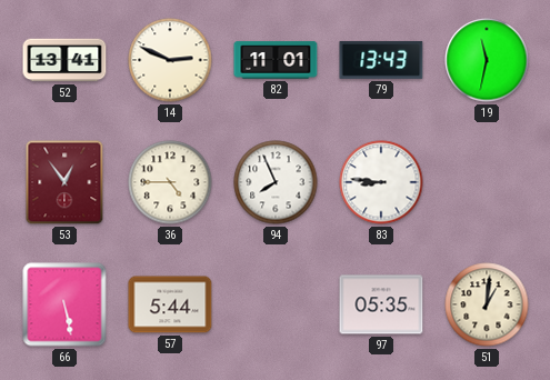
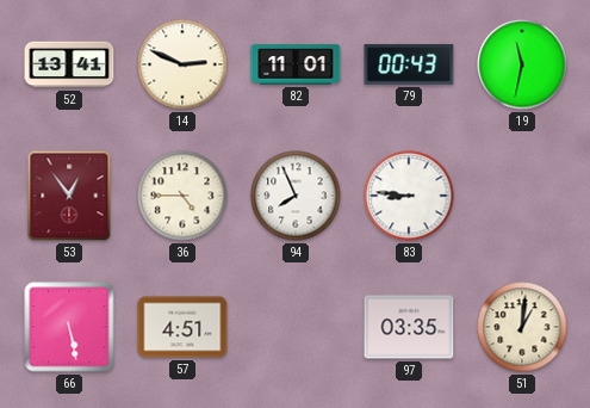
79: 13:43 -> 00:43
57: 5:44 -> 4:51
97: 05:35 -> 03:35
